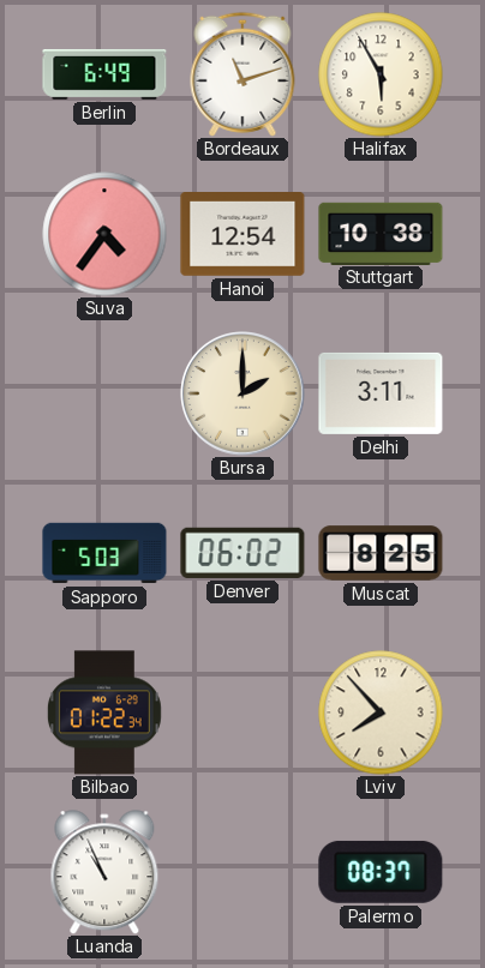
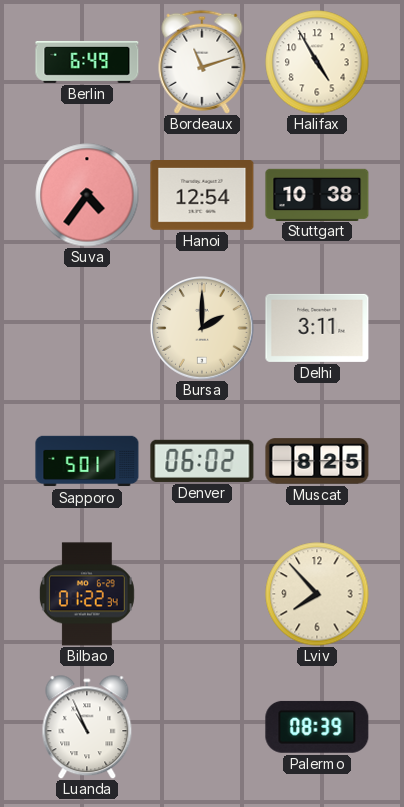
Halifax: 5:55 -> 4:55
Sapporo: 5:03 -> 5:01
Palermo: 08:37 -> 08:39
